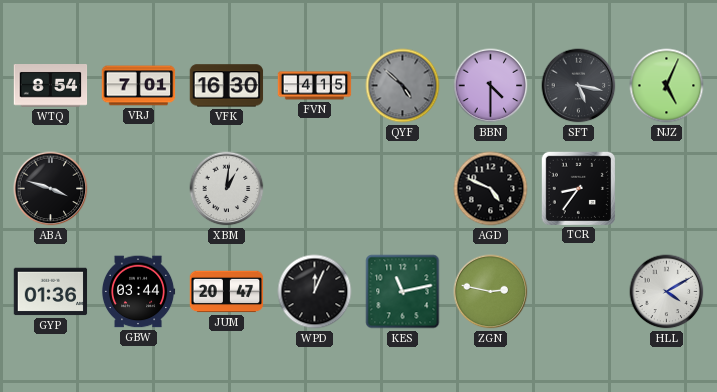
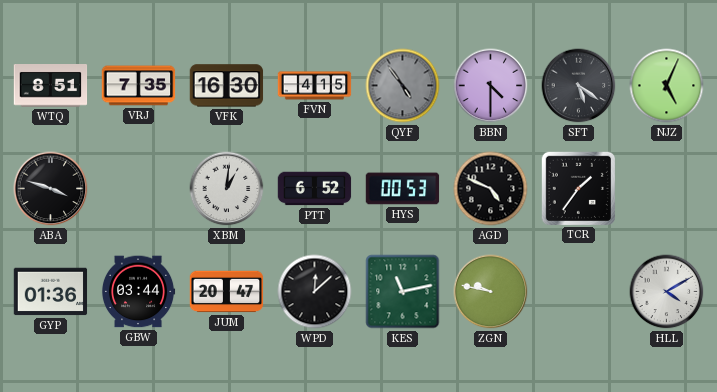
WTQ: 8:54 -> 8:51
VRJ: 7:01 -> 7:35
QYF: 4:52 -> 4:54
SFT: 5:17 -> 5:21
PTT: none -> 6:52
HYS: none -> 00:53
TCR: 8:36 -> 1:36
WPD: 12:04 -> 12:08
ZGN: 2:47 -> 9:47
